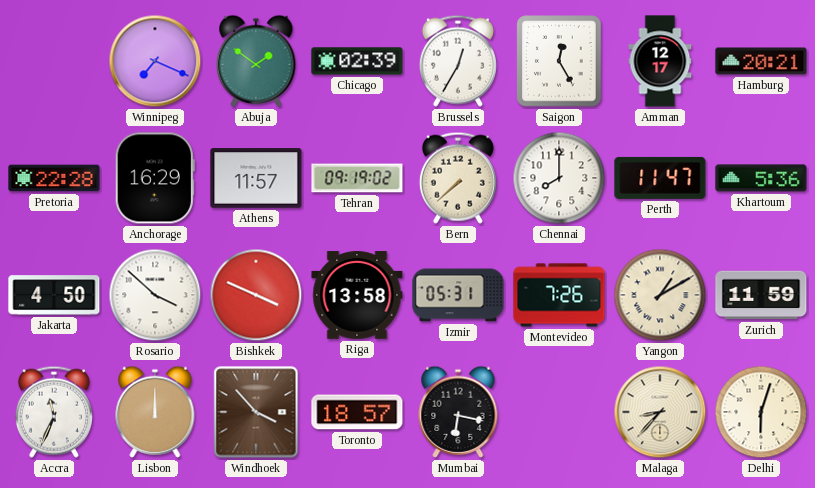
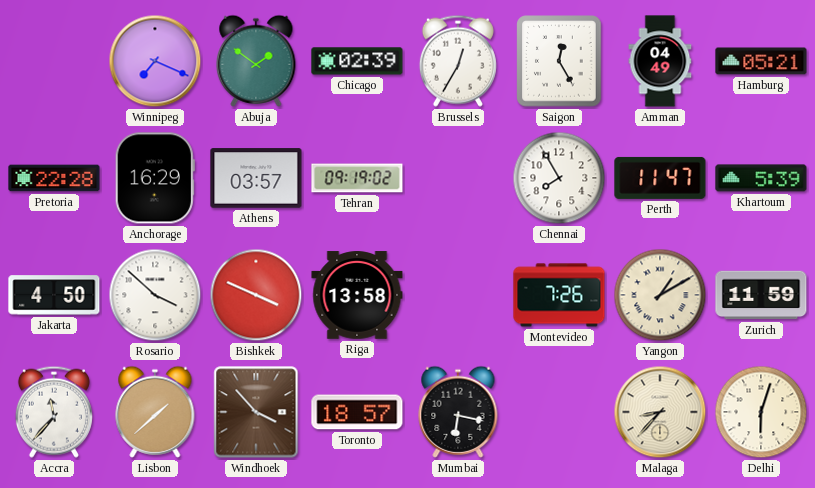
Amman: 12:17 -> 04:49
Hamburg: 20:21 -> 05:21
Athens: 11:57 -> 03:57
Bern: 7:38 -> none
Chennai: 8:00 -> 7:55
Khartoum: 5:36 -> 5:39
Izmir: 05:31 -> none
Accra: 11:34 -> 11:37
Lisbon: 12:00 -> 1:38
